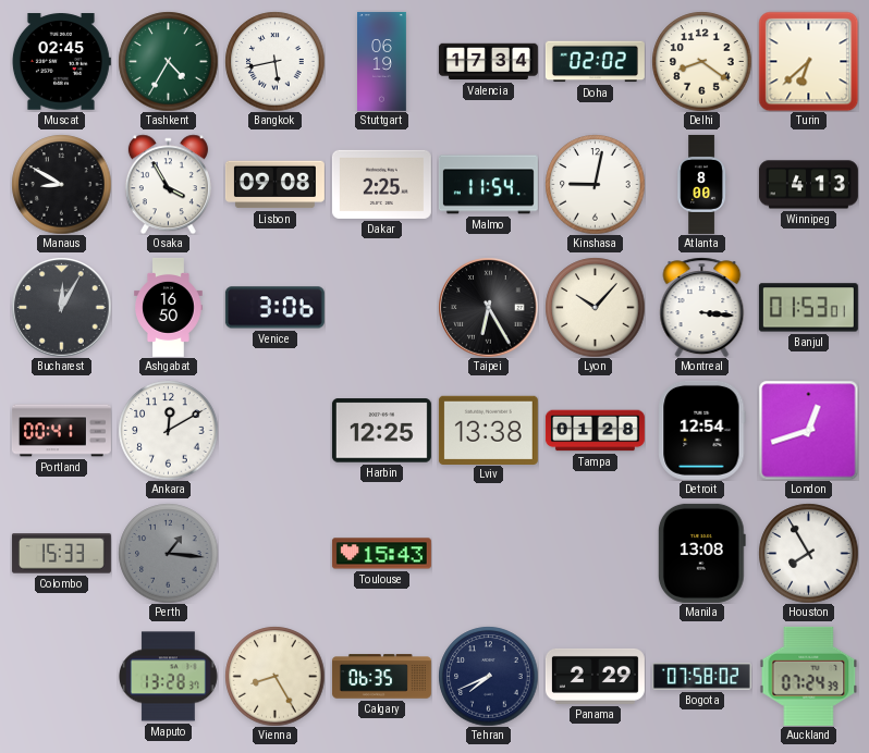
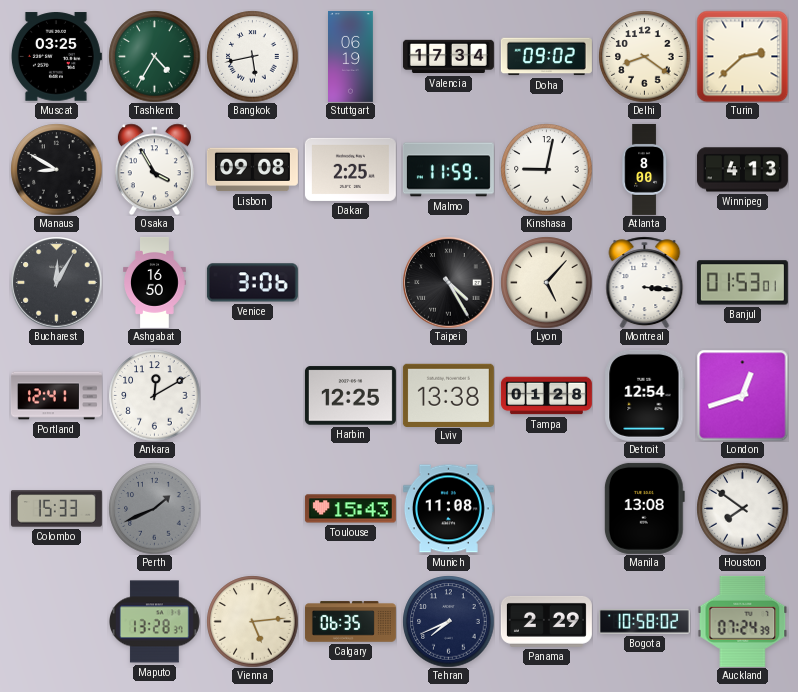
Muscat: 02:45 -> 03:25
Doha: 02:02 -> 09:02
Turin: 6:38 -> 2:38
Malmo: 11:54 -> 11:59
Taipei: 6:25 -> 4:25
Lyon: 10:07 -> 5:07
Portland: 00:41 -> 12:41
Perth: 1:16 -> 1:41
Munich: none -> 11:08
Houston: 7:55 -> 7:51
Vienna: 8:25 -> 5:14
Bogota: 07:58 -> 10:58
